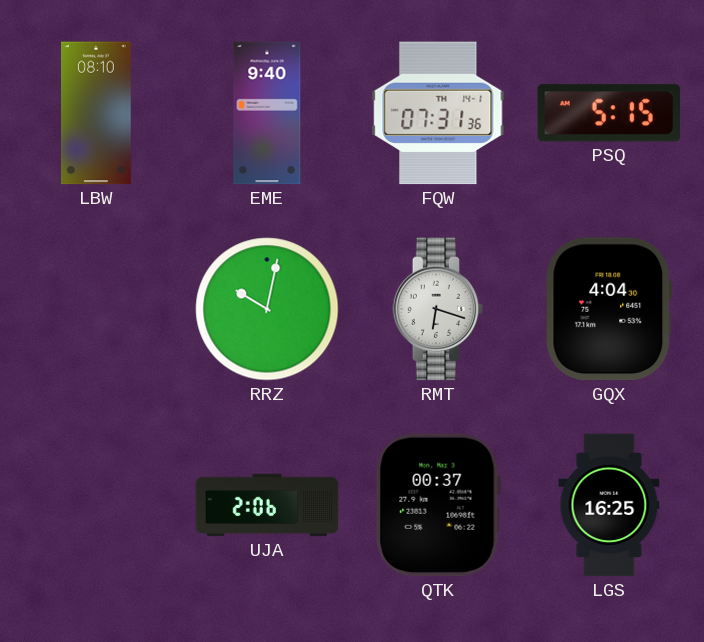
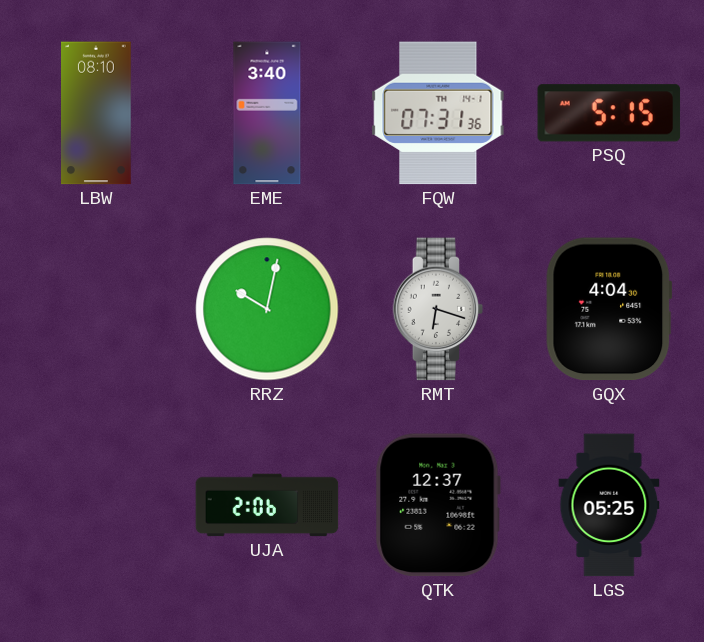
EME: 9:40 -> 3:40
QTK: 00:37 -> 12:37
LGS: 16:25 -> 05:25
